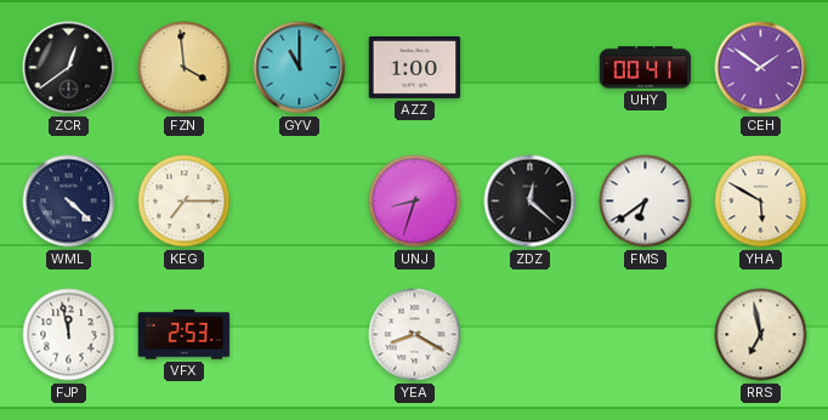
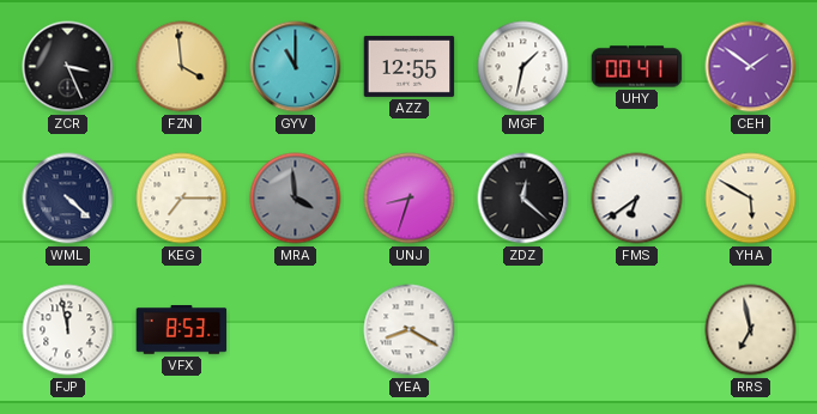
ZCR: 12:39 -> 3:26
AZZ: 1:00 -> 12:55
MGF: none -> 1:32
MRA: none -> 3:59
VFX: 2:53 -> 8:53
